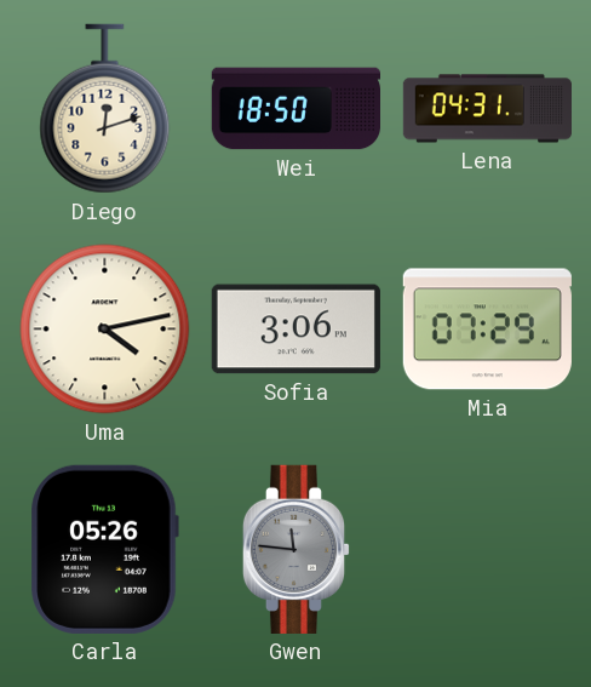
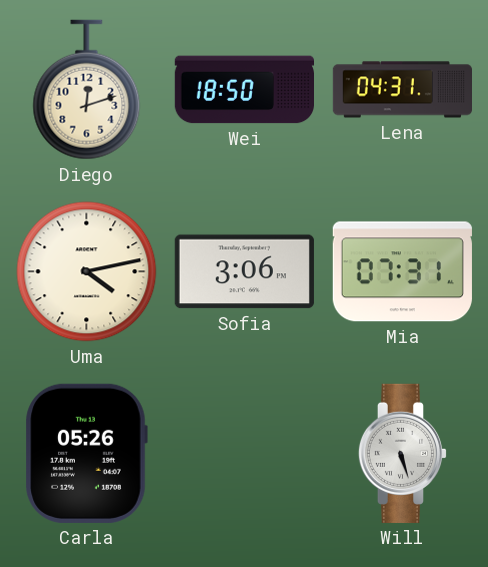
Mia: 07:29 -> 07:31
Gwen: 11:46 -> none
Will: none -> 5:27
